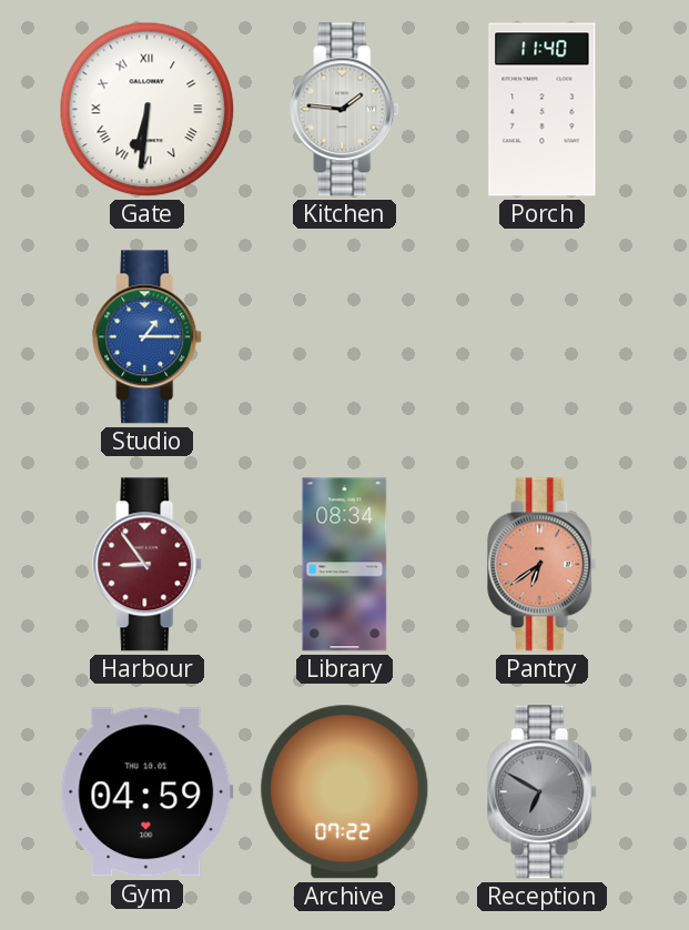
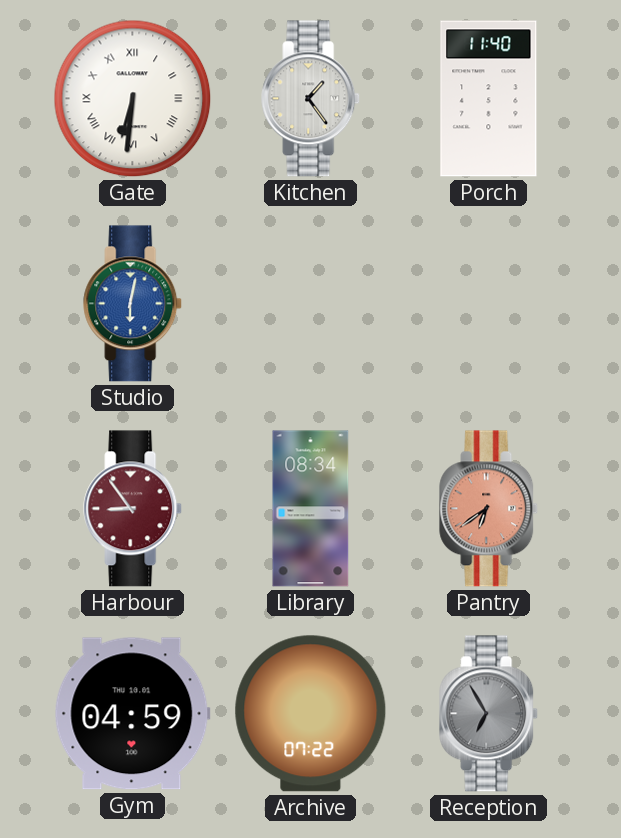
Kitchen: 1:46 -> 1:24
Studio: 1:15 -> 6:02
Reception: 6:50 -> 6:55
